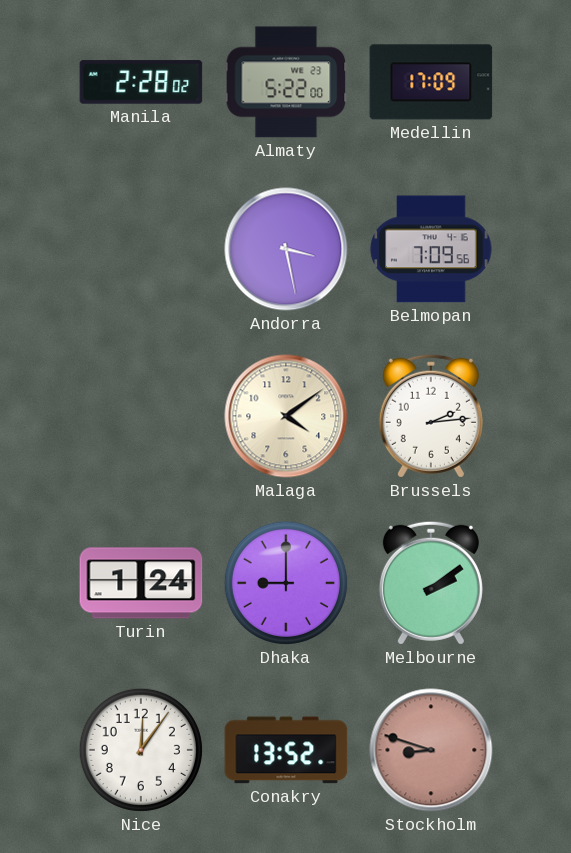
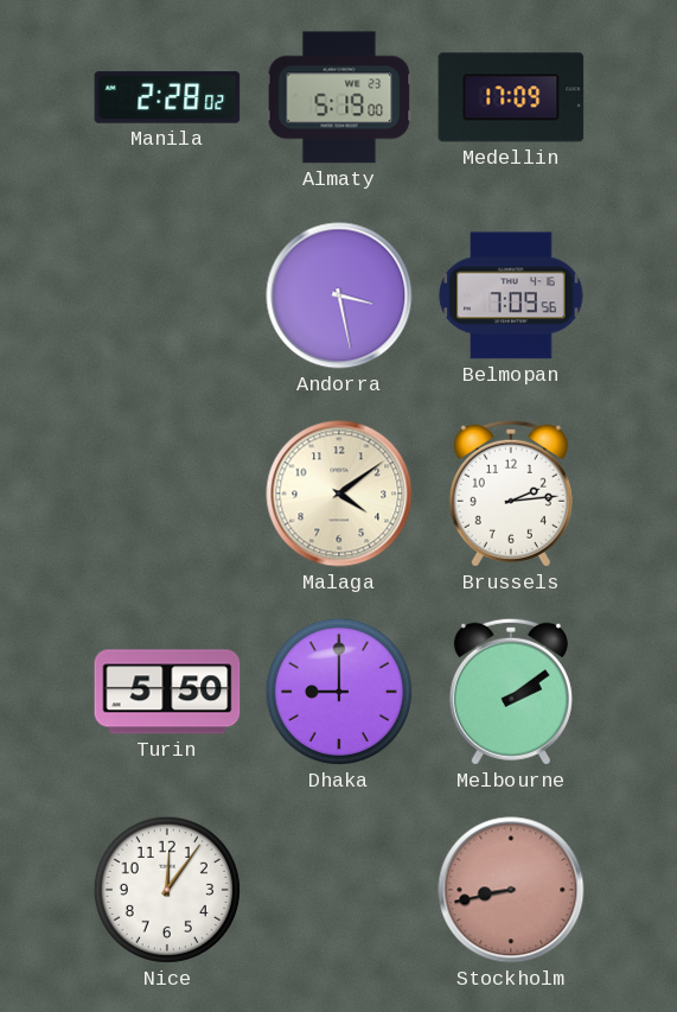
Almaty: 5:22 -> 5:19
Turin: 1:24 -> 5:50
Conakry: 13:52 -> none
Stockholm: 8:48 -> 8:43
